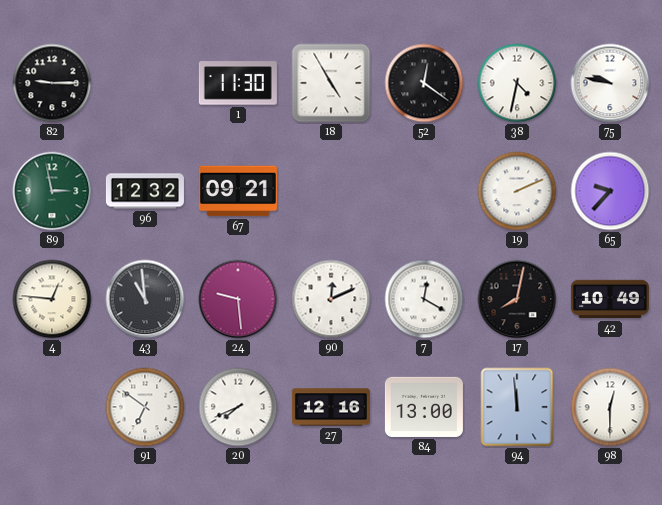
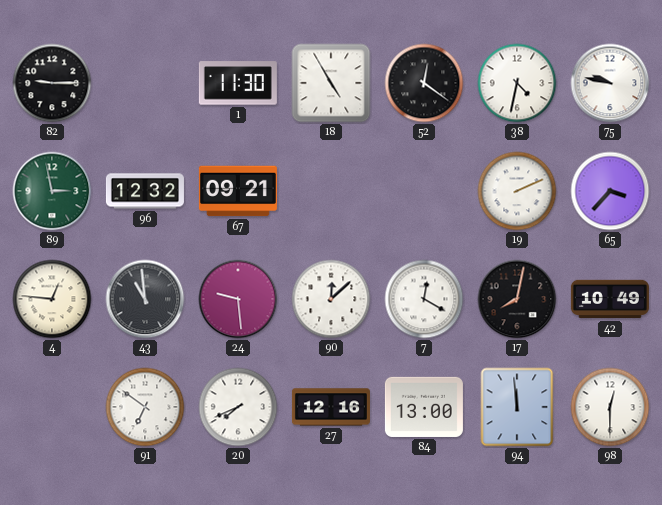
65: 9:37 -> 3:37
90: 12:11 -> 12:08
